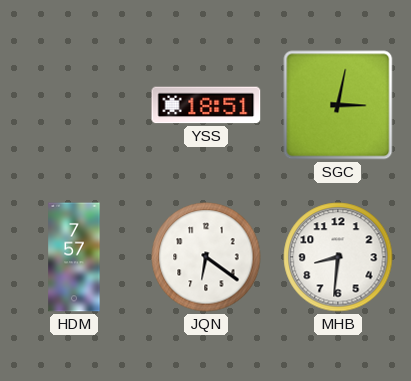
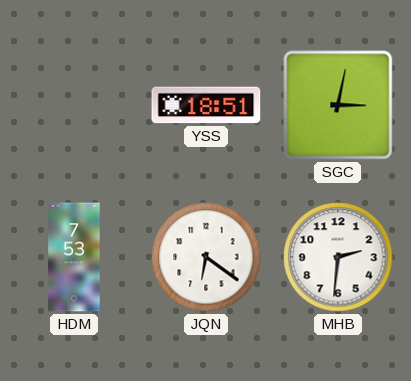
HDM: 7:57 -> 7:53
MHB: 8:31 -> 2:31
